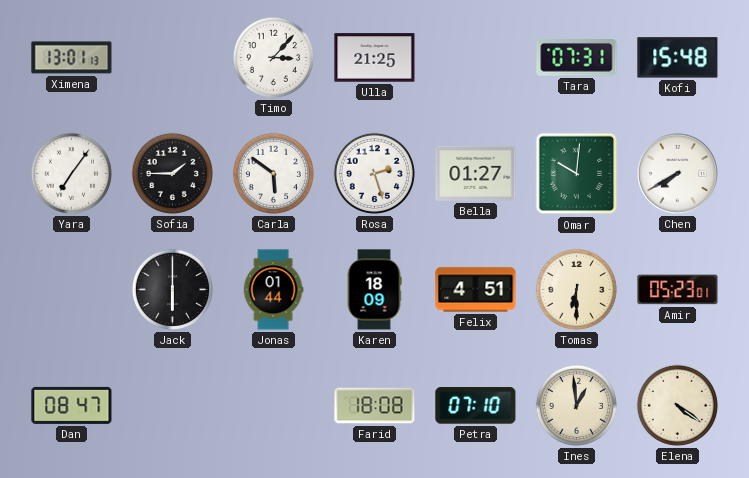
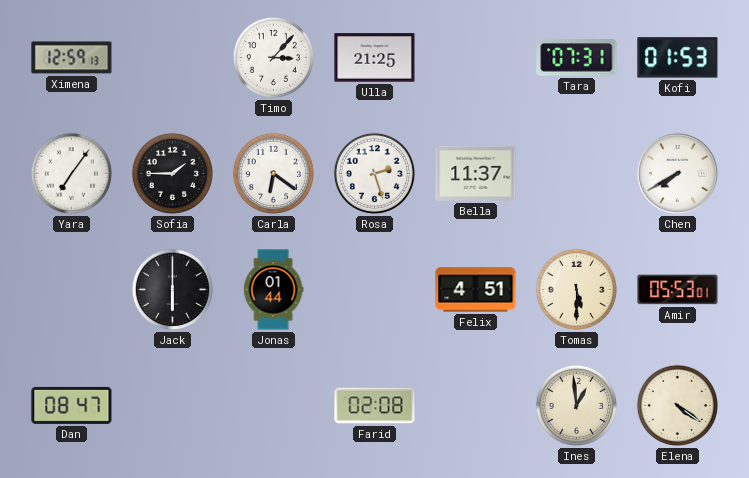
Ximena: 13:01 -> 12:59
Kofi: 15:48 -> 01:53
Carla: 5:51 -> 6:21
Bella: 01:27 -> 11:37
Omar: 10:01 -> none
Karen: 18:09 -> none
Tomas: 6:30 -> 5:30
Amir: 05:23 -> 05:53
Farid: 18:08 -> 02:08
Petra: 07:10 -> none
